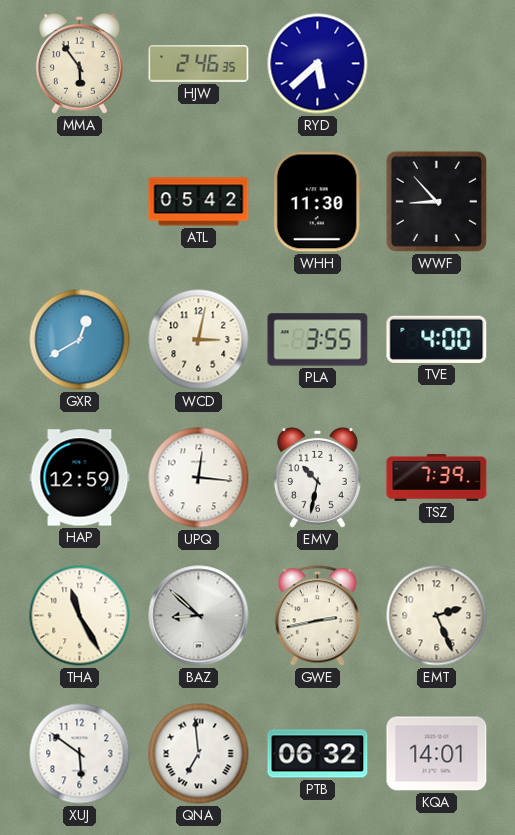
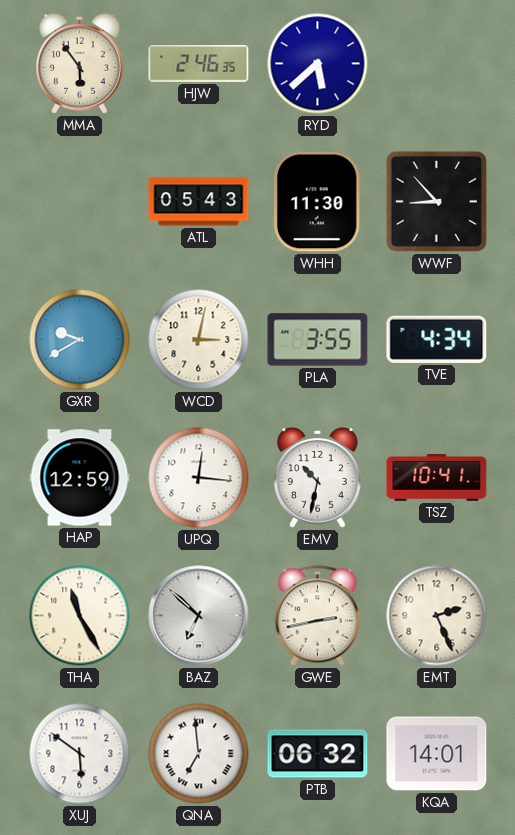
ATL: 05:42 -> 05:43
GXR: 12:40 -> 9:40
TVE: 4:00 -> 4:34
TSZ: 7:39 -> 10:41
BAZ: 8:52 -> 6:52
